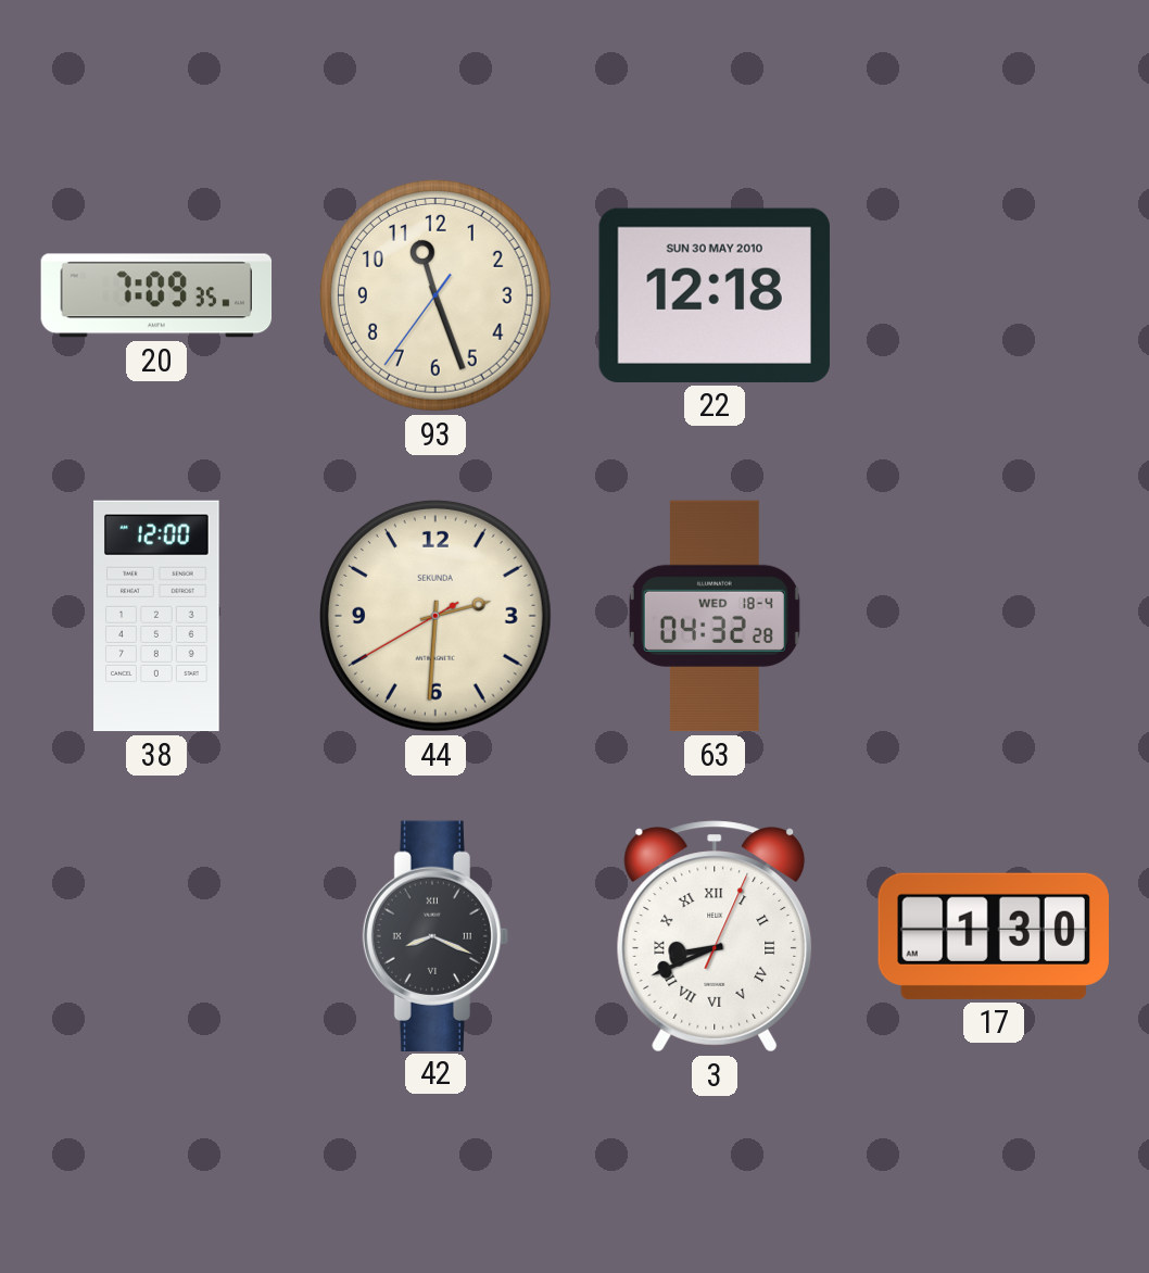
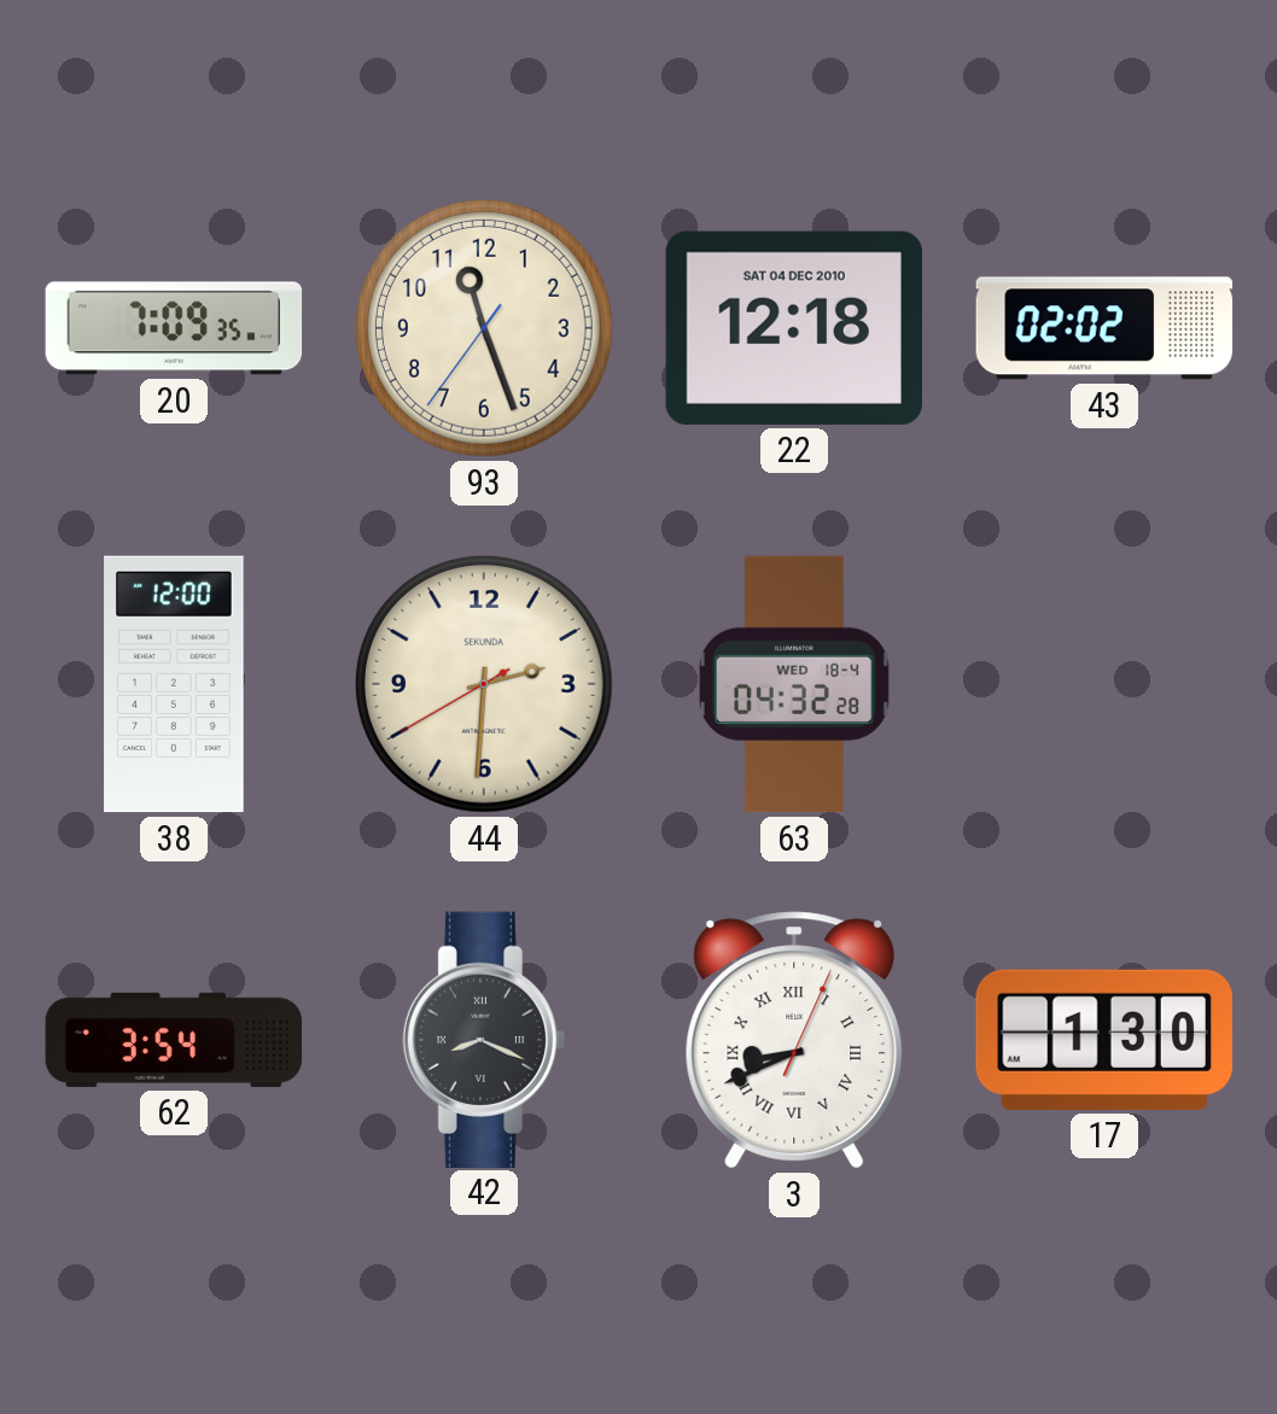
22 date: SUN 30 MAY 2010 -> SAT 04 DEC 2010
43: none -> 02:02
62: none -> 3:54
